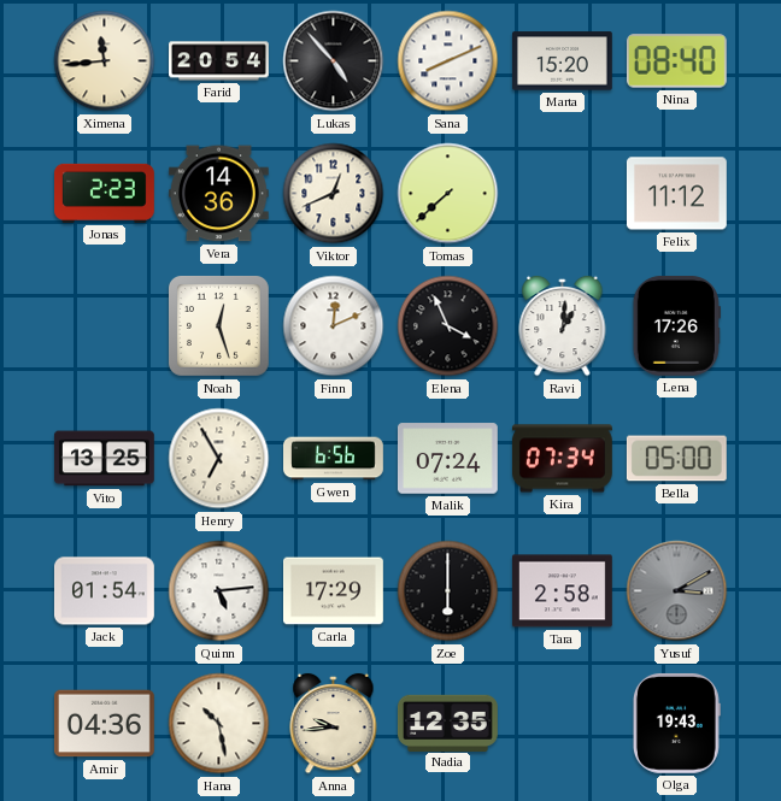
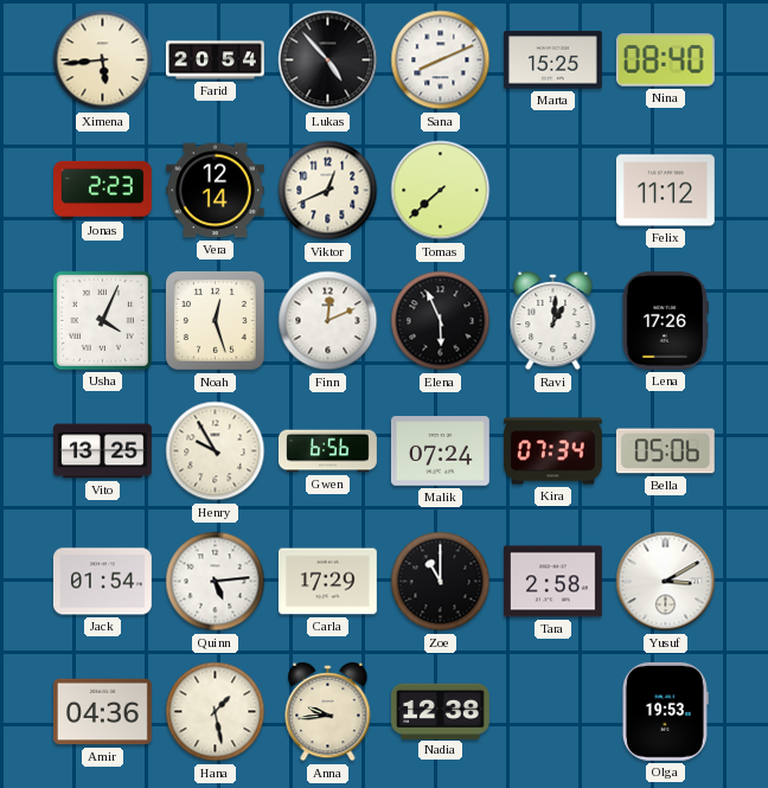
Ximena: 11:44 -> 5:44
Marta: 15:20 -> 15:25
Vera: 14:36 -> 12:14
Usha: none -> 4:04
Elena: 3:56 -> 5:56
Henry: 6:55 -> 9:55
Bella: 05:00 -> 05:06
Zoe: 6:00 -> 11:00
Yusuf dial: grey -> white
Hana: 10:28 -> 1:28
Nadia: 12:35 -> 12:38
Olga: 19:43 -> 19:53
